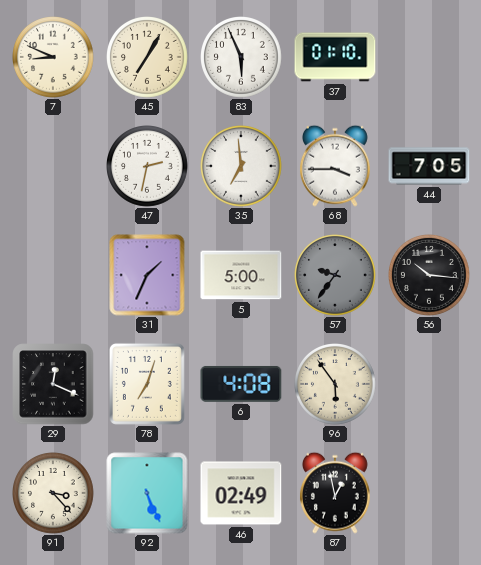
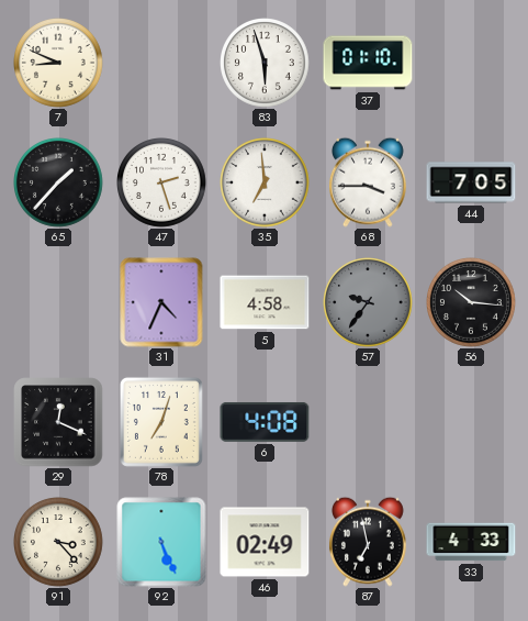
45: 7:05 -> none
83: 5:56 -> 5:57
65: none -> 1:37
47: 2:32 -> 2:27
31: 1:34 -> 4:34
5: 5:00 -> 4:58
96: 5:54 -> none
87: 12:58 -> 6:58
33: none -> 4:33
